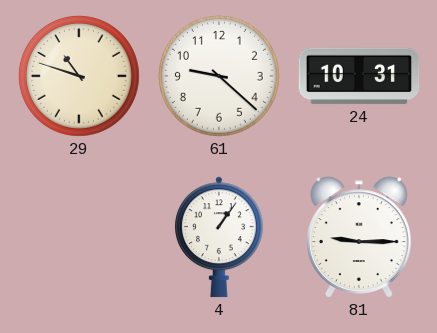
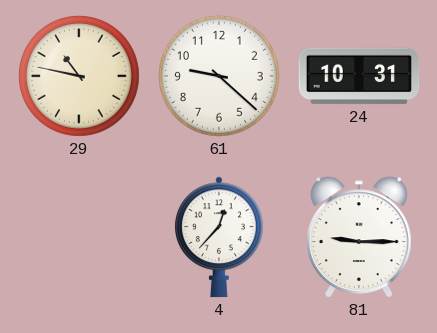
29: 10:48 -> 10:47
4: 1:06 -> 12:37
